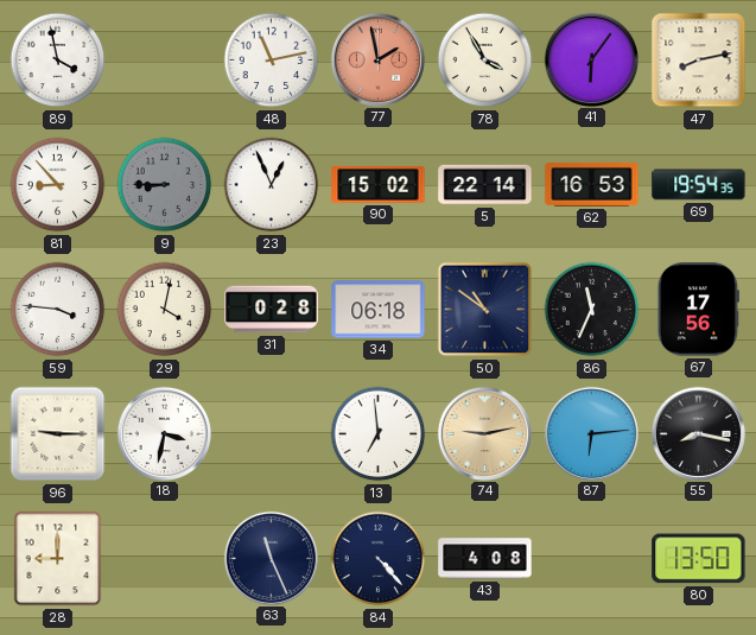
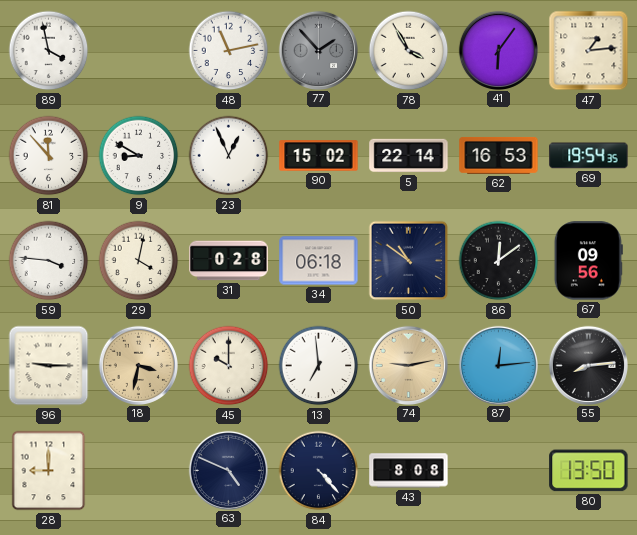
77: 1:58 -> 1:53
77 dial: salmon -> grey
47: 8:13 -> 1:14
81: 8:53 -> 11:53
9: 8:45 -> 8:50
9 dial: grey -> white
86: 11:34 -> 12:09
67: 17:56 -> 09:56
18 dial: white -> champagne
45: none -> 10:00
87: 6:14 -> 12:14
55: 8:17 -> 8:14
63: 11:26 -> 4:49
43: 4:08 -> 8:08
